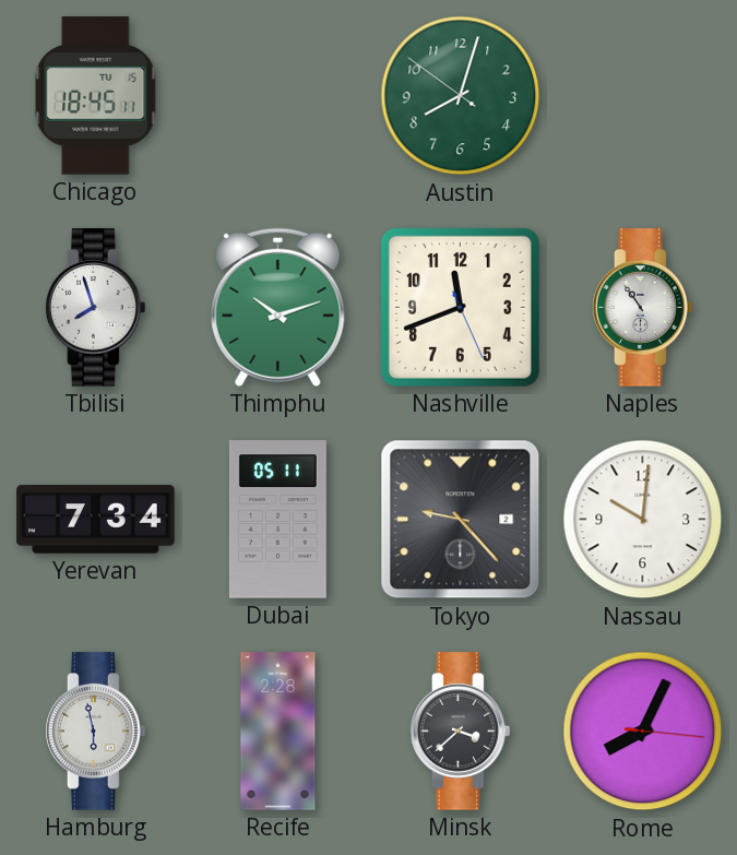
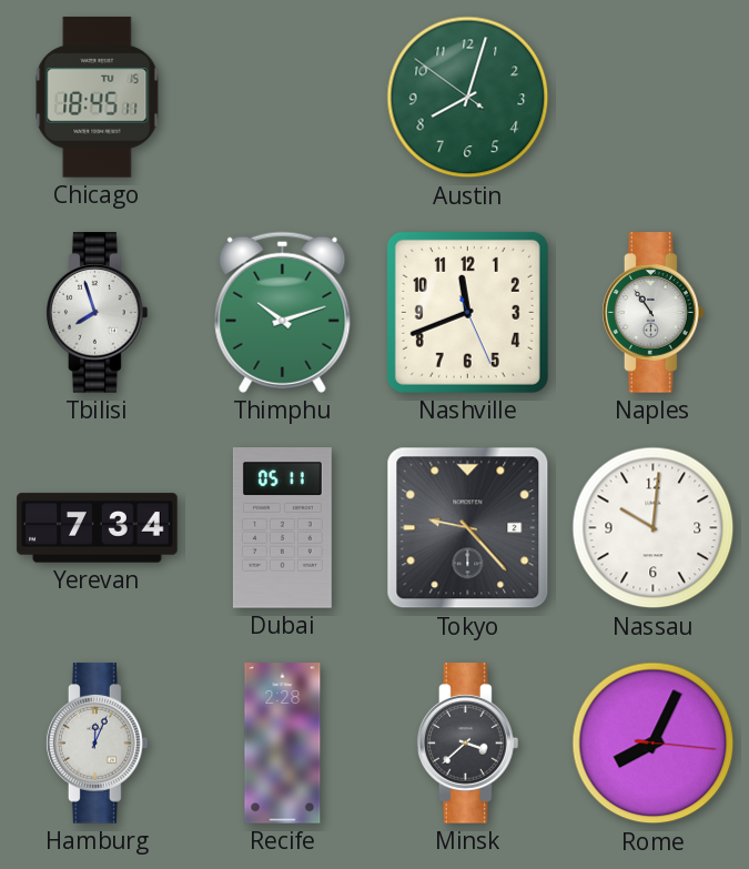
Hamburg: 5:58 -> 12:04
